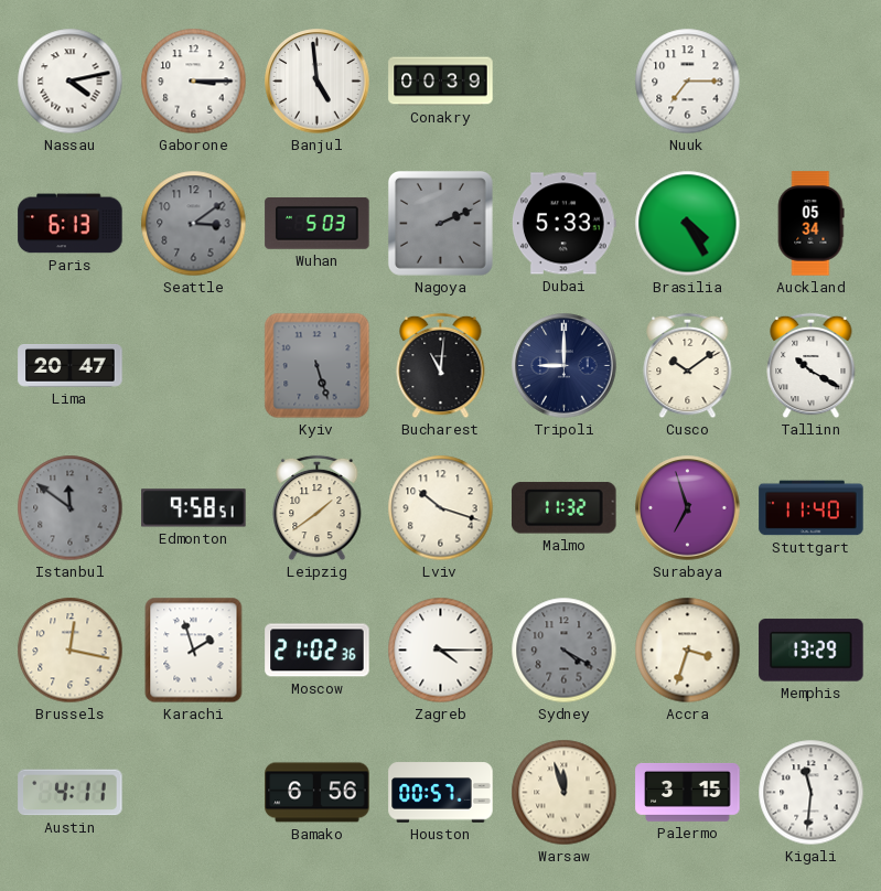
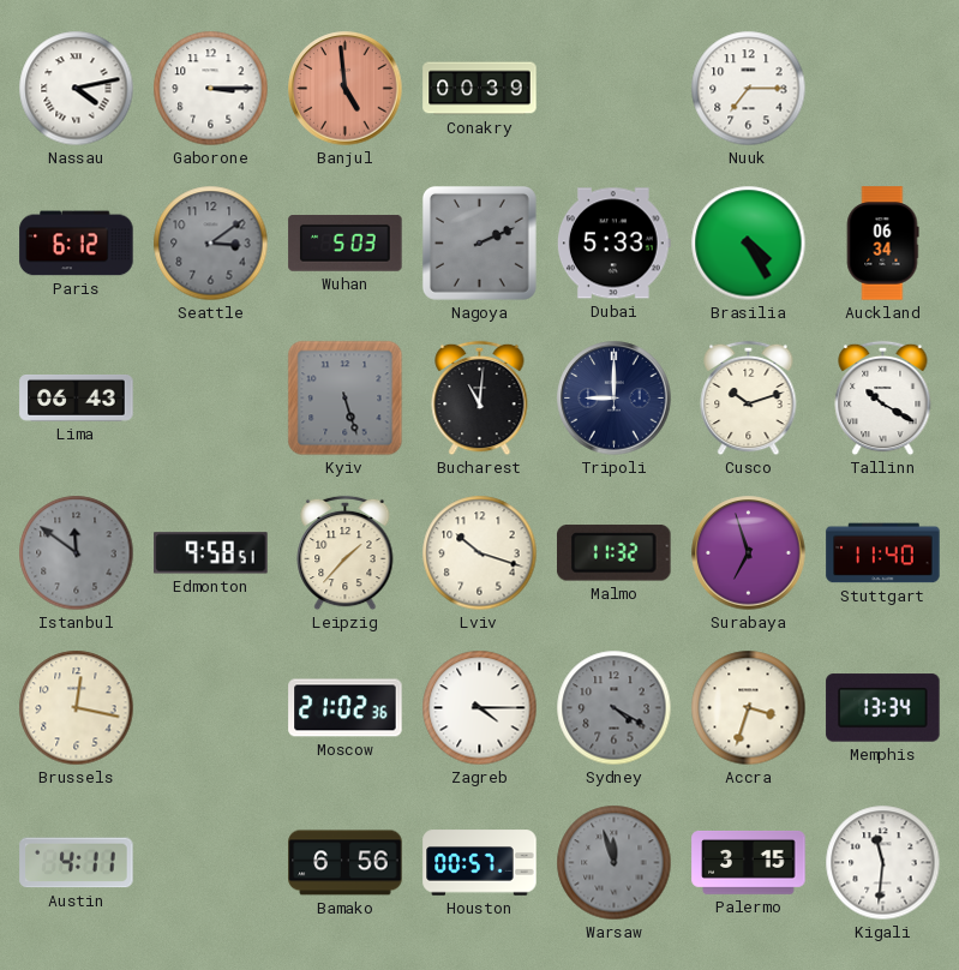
Banjul dial: white -> salmon
Paris: 6:13 -> 6:12
Auckland: 05:34 -> 06:34
Lima: 20:47 -> 06:43
Cusco: 10:09 -> 10:12
Leipzig: 1:39 -> 1:37
Karachi: 1:57 -> none
Memphis: 13:29 -> 13:34
Warsaw dial: cream -> grey
